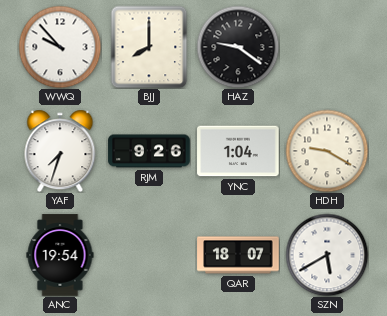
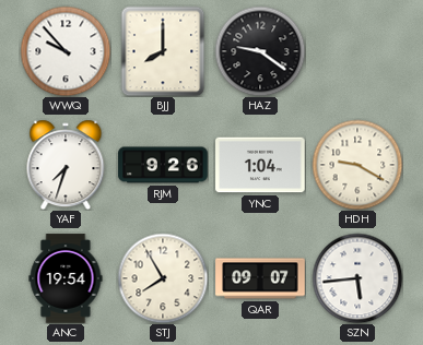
STJ: none -> 7:55
QAR: 18:07 -> 09:07
SZN: 5:40 -> 5:44
